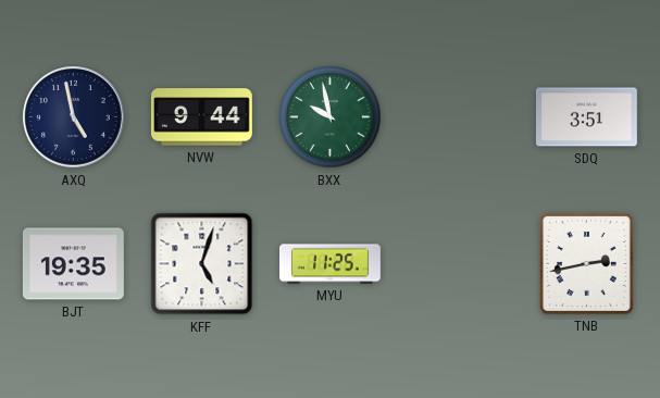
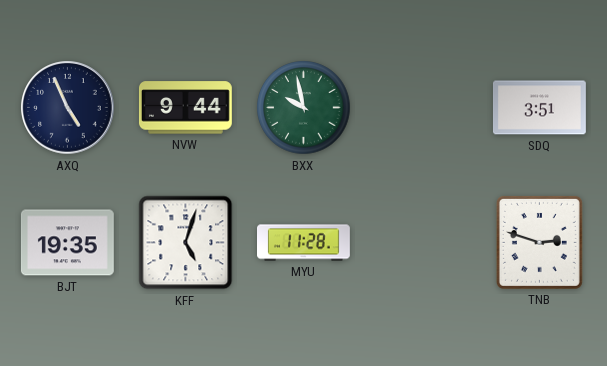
AXQ: 4:58 -> 4:56
MYU: 11:25 -> 11:28
TNB: 2:43 -> 2:48
